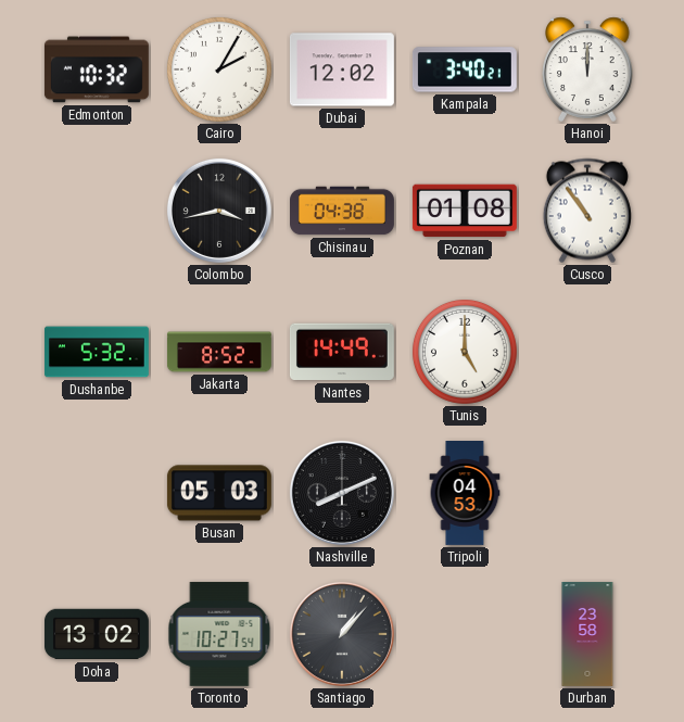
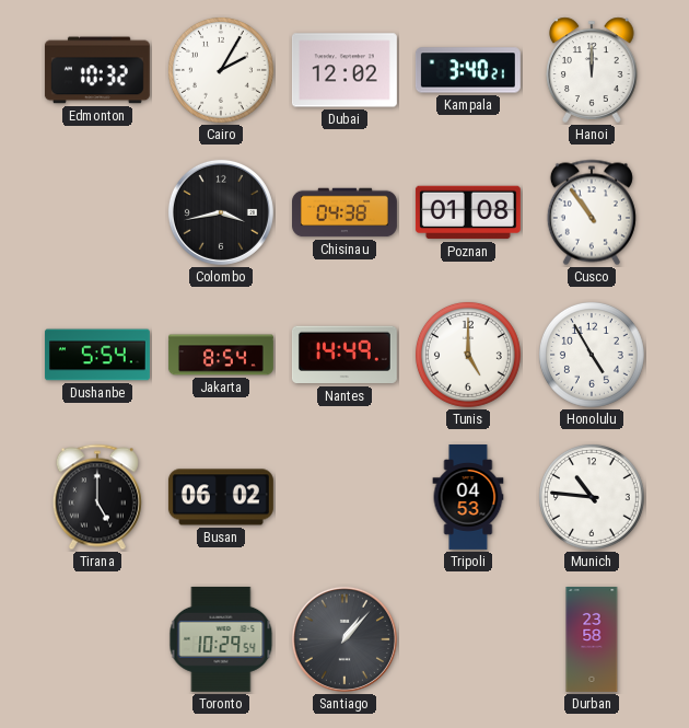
Dushanbe: 5:32 -> 5:54
Jakarta: 8:52 -> 8:54
Honolulu: none -> 4:55
Tirana: none -> 5:00
Busan: 05:03 -> 06:02
Nashville: 8:11 -> none
Munich: none -> 10:46
Doha: 13:02 -> none
Toronto: 10:27 -> 10:29
